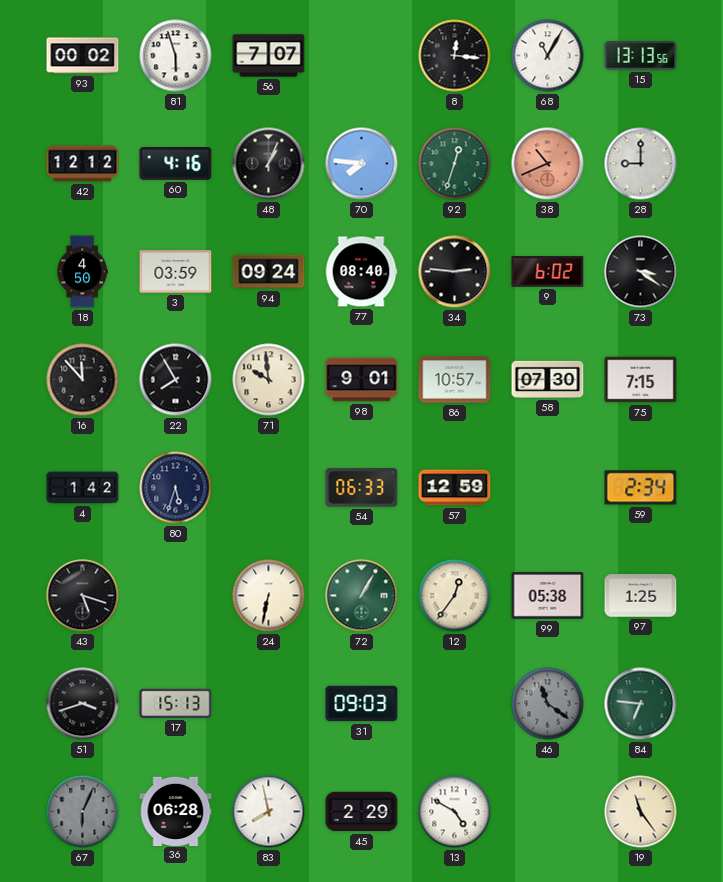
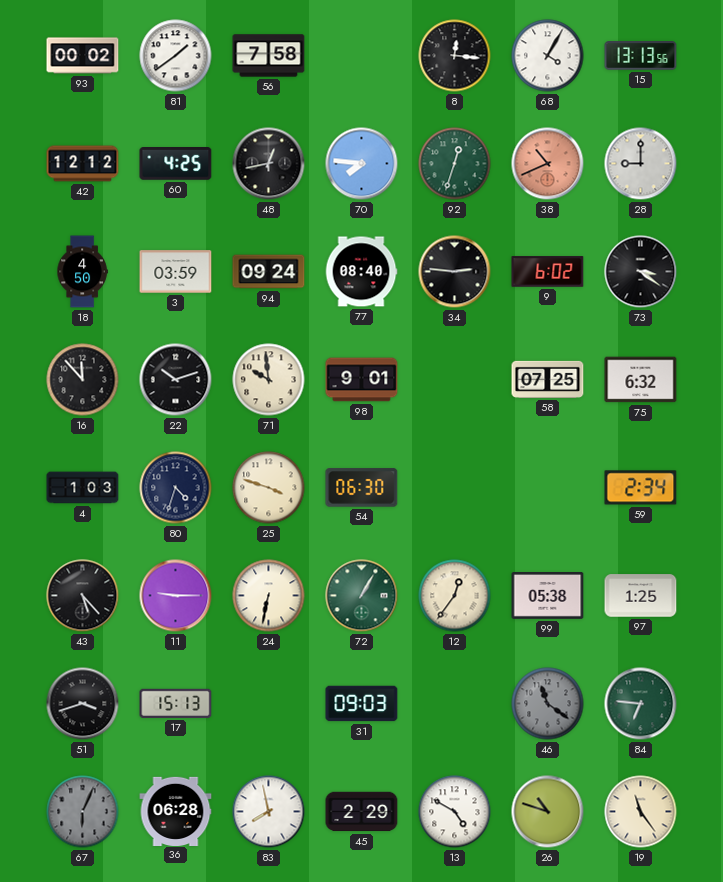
81: 5:57 -> 1:39
56: 7:07 -> 7:58
68: 11:05 -> 4:05
60: 4:16 -> 4:25
48: 1:04 -> 12:43
22: 7:55 -> 10:12
86: 10:57 -> none
58: 07:30 -> 07:25
75: 7:15 -> 6:32
4: 1:42 -> 1:03
80: 5:33 -> 4:33
25: none -> 3:48
54: 06:33 -> 06:30
57: 12:59 -> none
43: 5:18 -> 5:23
11: none -> 9:15
26: none -> 10:48
